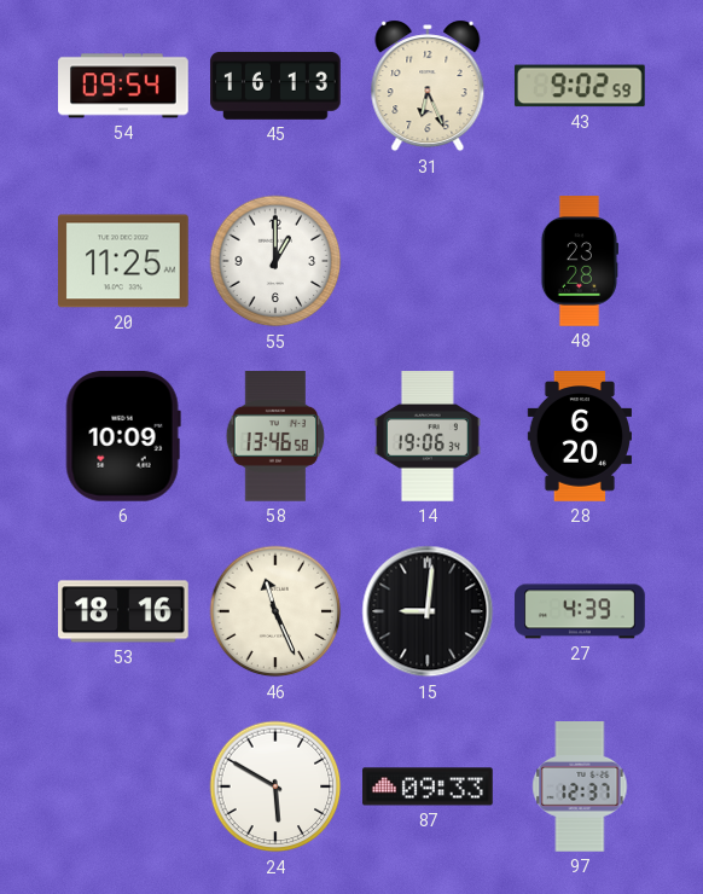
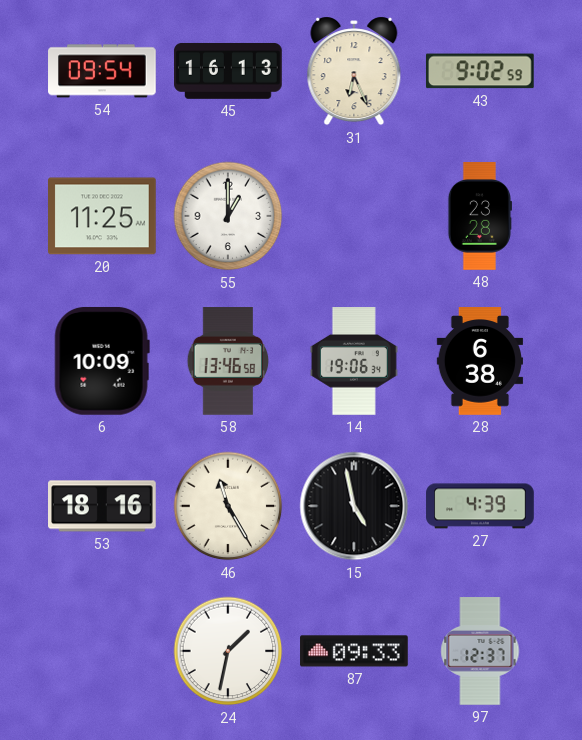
28: 6:20 -> 6:38
46: 11:26 -> 11:25
15: 9:01 -> 4:58
24: 5:50 -> 1:32
